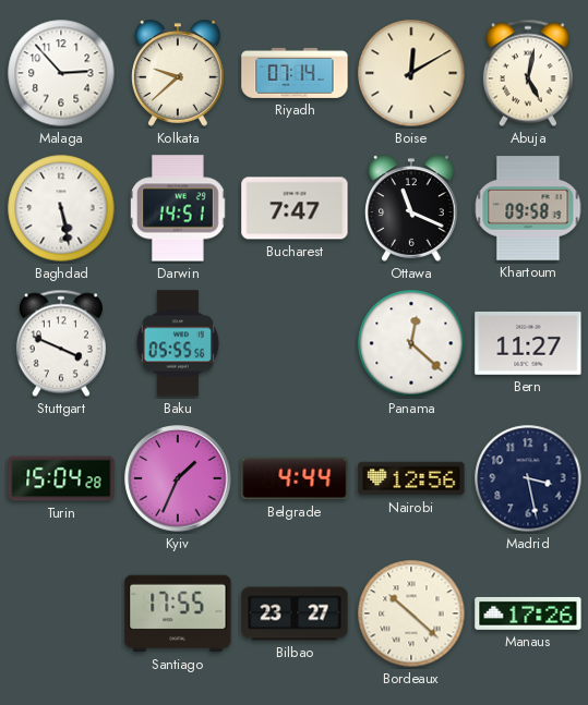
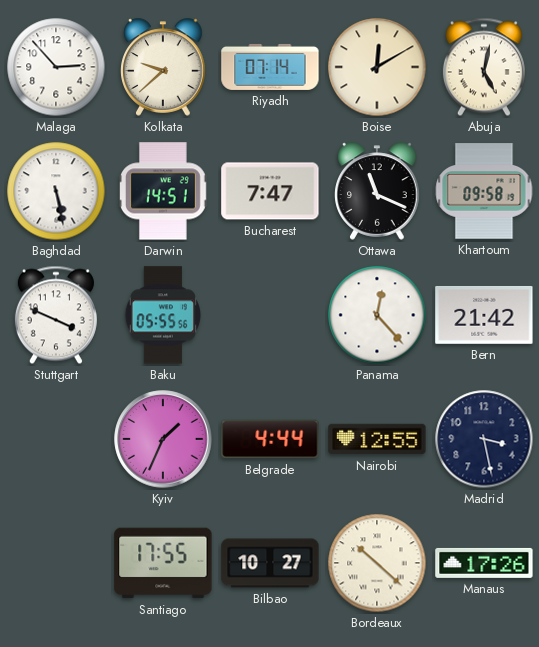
Panama: 12:22 -> 12:23
Bern: 11:27 -> 21:42
Turin: 15:04 -> none
Nairobi: 12:56 -> 12:55
Bilbao: 23:27 -> 10:27
